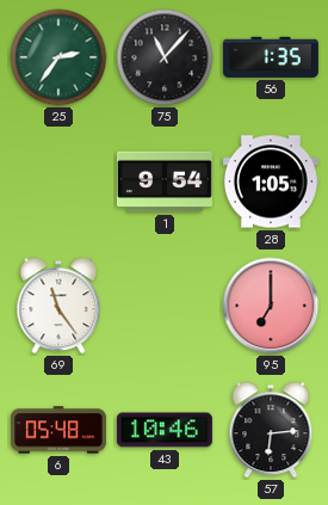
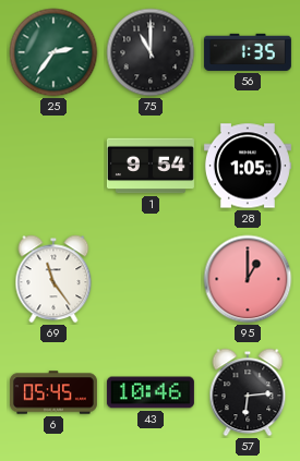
75: 11:07 -> 11:00
95: 7:00 -> 1:00
6: 05:48 -> 05:45
